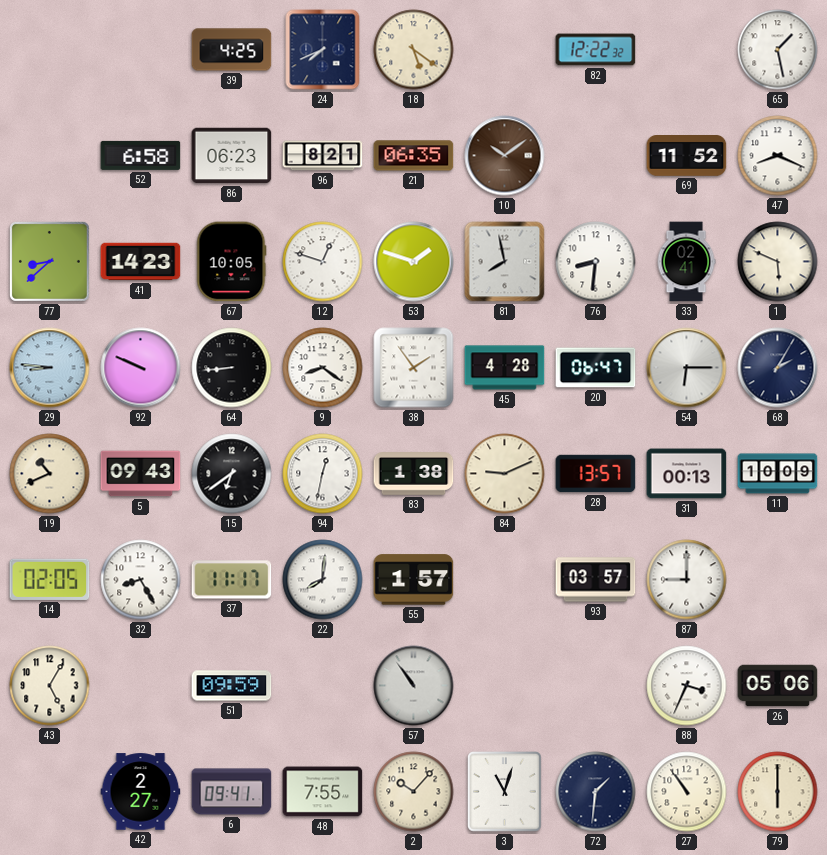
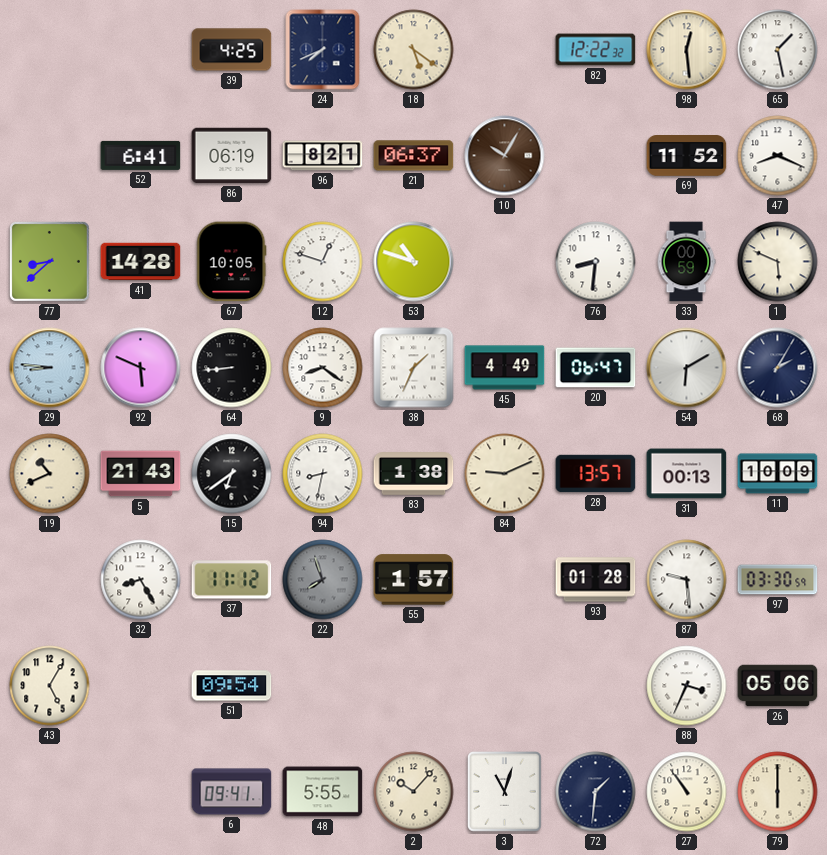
98: none -> 12:29
52: 6:58 -> 6:41
86: 06:23 -> 06:19
21: 06:35 -> 06:37
10: 10:09 -> 10:05
41: 14:23 -> 14:28
53: 1:48 -> 10:48
81: 7:58 -> none
33: 02:41 -> 00:59
92: 9:49 -> 5:49
38: 1:54 -> 1:34
45: 4:28 -> 4:49
54: 6:15 -> 6:10
5: 09:43 -> 21:43
94: 12:32 -> 8:32
14: 02:05 -> none
37: 11:17 -> 11:12
22: 8:01 -> 7:57
22 dial: white -> grey
93: 03:57 -> 01:28
87: 9:00 -> 9:29
97: none -> 03:30
51: 09:59 -> 09:54
57: 10:54 -> none
42: 2:27 -> none
48: 7:55 -> 5:55
